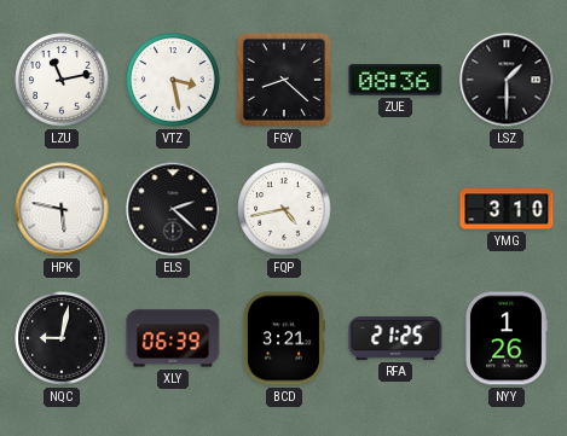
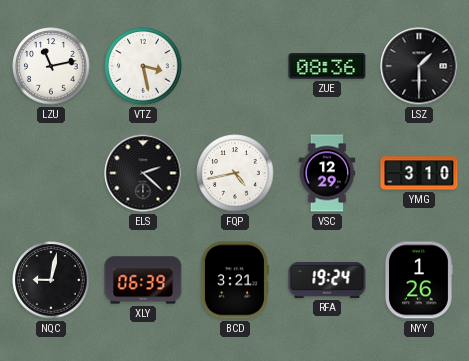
FGY: 8:22 -> none
HPK: 5:47 -> none
VSC: none -> 12:29
RFA: 21:25 -> 19:24
